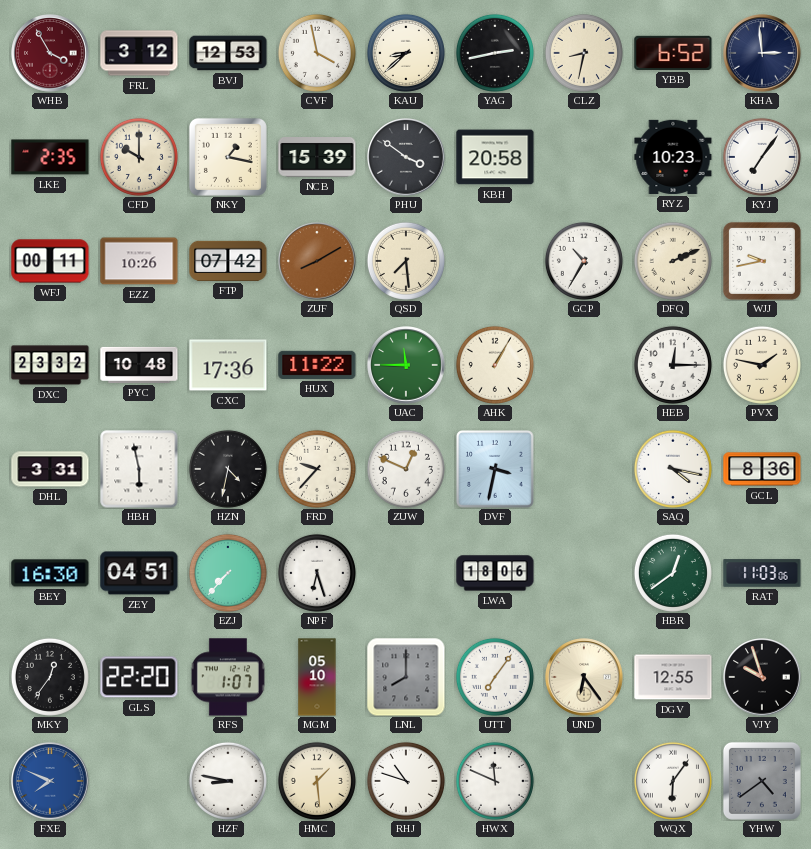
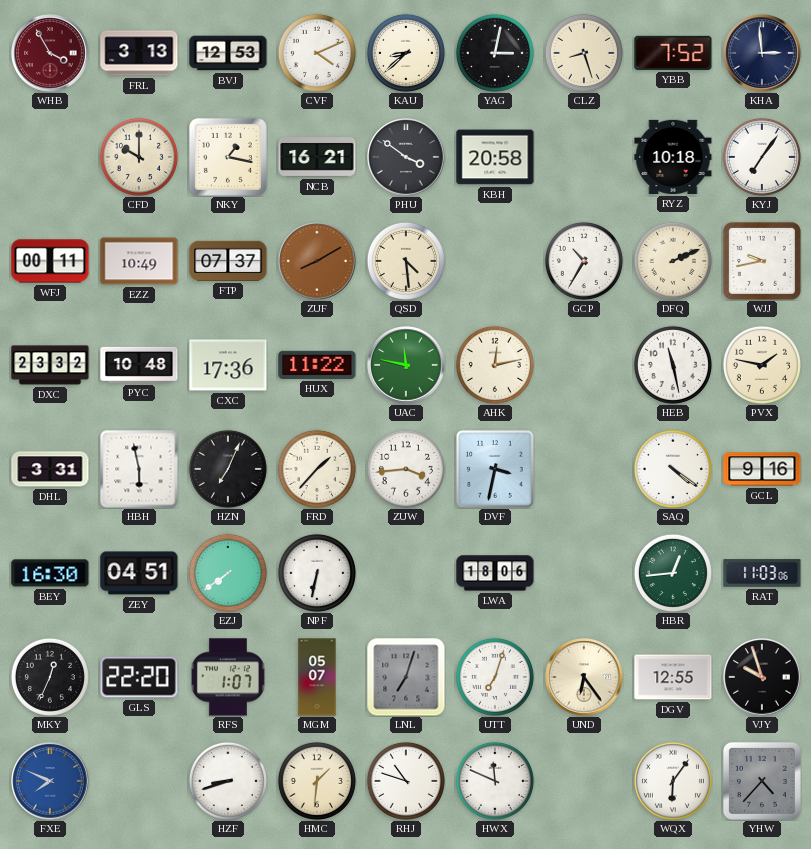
FRL: 3:12 -> 3:13
CVF: 3:58 -> 4:11
YAG: 2:43 -> 3:02
CLZ: 8:32 -> 8:27
YBB: 6:52 -> 7:52
LKE: 2:35 -> none
NCB: 15:39 -> 16:21
RYZ: 10:23 -> 10:18
EZZ: 10:26 -> 10:49
FTP: 07:42 -> 07:37
QSD: 7:29 -> 4:29
UAC: 11:45 -> 11:47
AHK: 1:05 -> 12:13
HEB: 12:15 -> 11:28
HZN: 4:32 -> 7:04
FRD: 9:37 -> 1:37
ZUW: 12:49 -> 3:44
SAQ: 4:17 -> 4:21
GCL: 8:36 -> 9:16
EZJ: 7:37 -> 7:39
NPF: 6:27 -> 6:32
HBR: 12:39 -> 12:44
MKY: 12:36 -> 12:34
MGM: 05:10 -> 05:07
LNL: 8:00 -> 7:03
UTT: 7:06 -> 7:03
HZF: 8:47 -> 8:42
HMC: 1:29 -> 1:31
YHW: 4:39 -> 4:37
